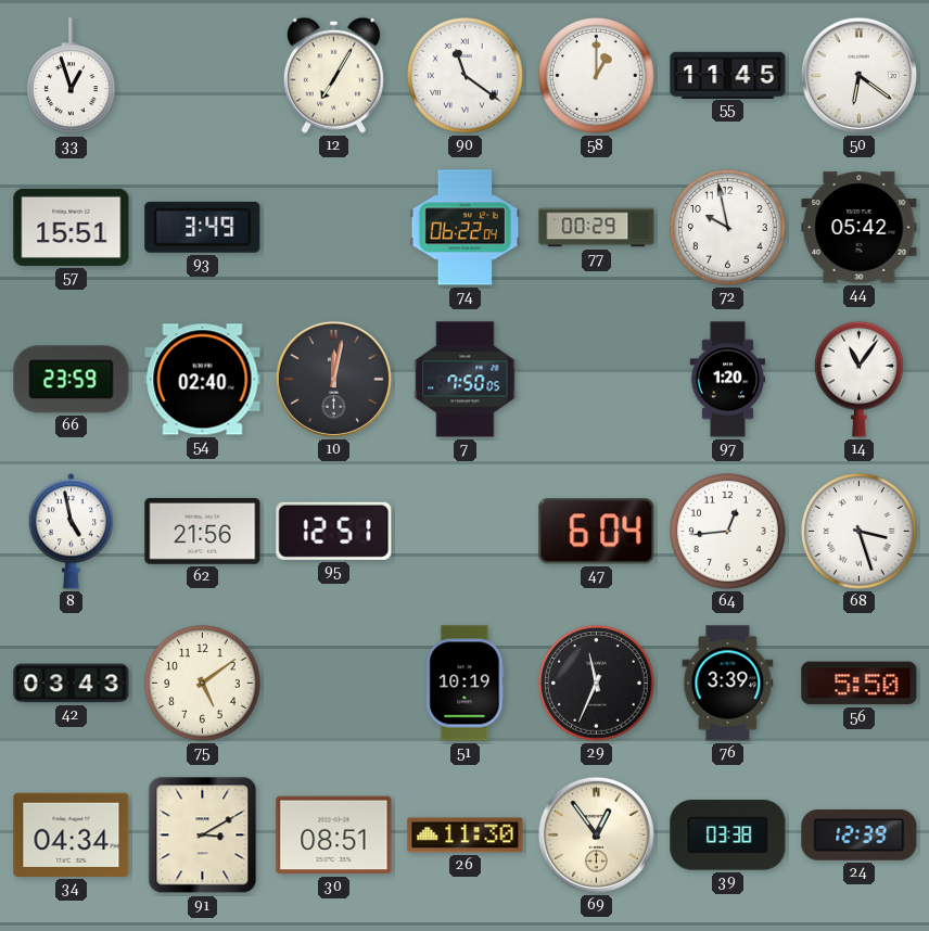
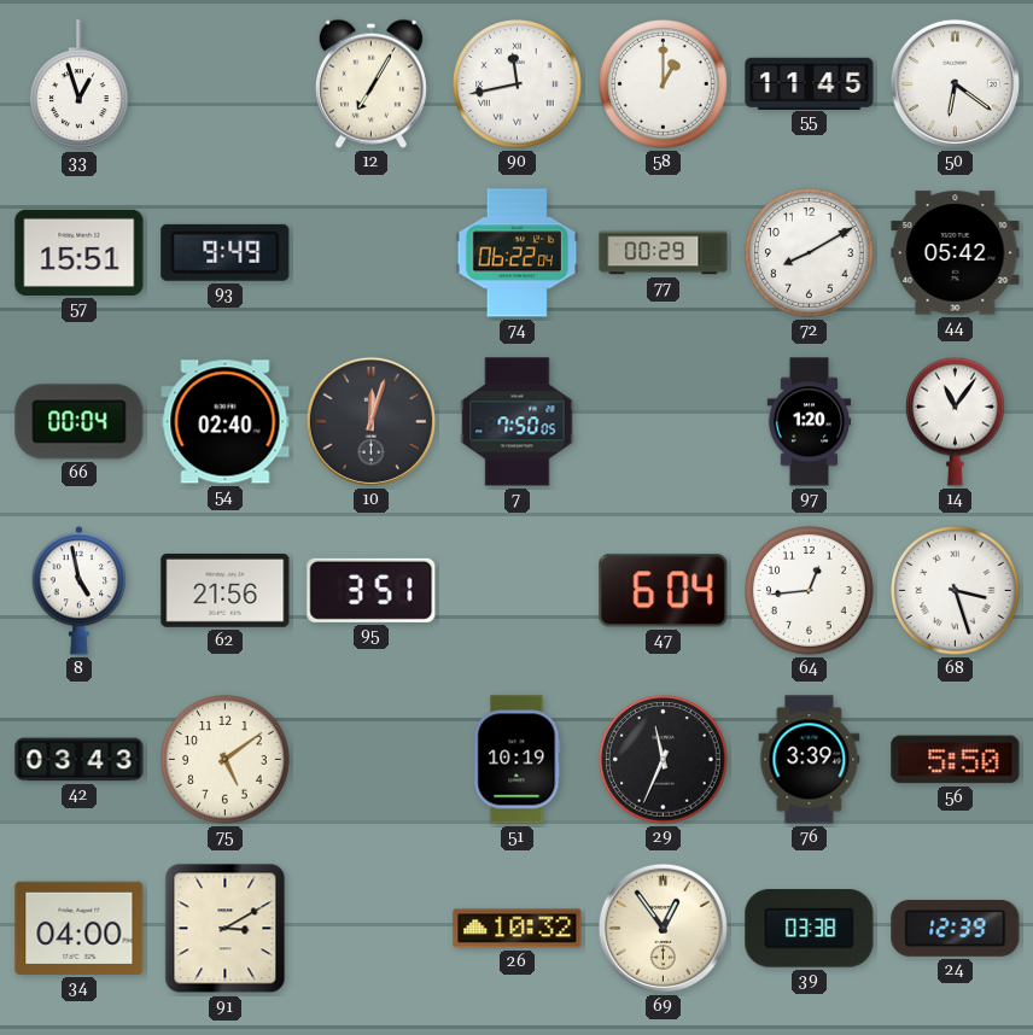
90: 11:21 -> 11:43
93: 3:49 -> 9:49
72: 9:58 -> 8:10
66: 23:59 -> 00:04
10: 12:02 -> 12:03
95: 12:51 -> 3:51
34: 04:34 -> 04:00
30: 08:51 -> none
26: 11:30 -> 10:32
